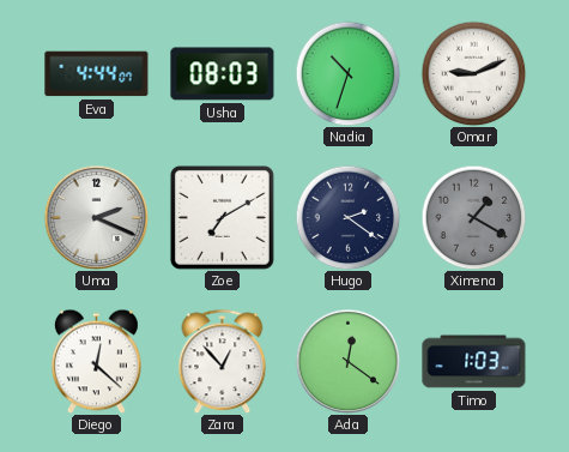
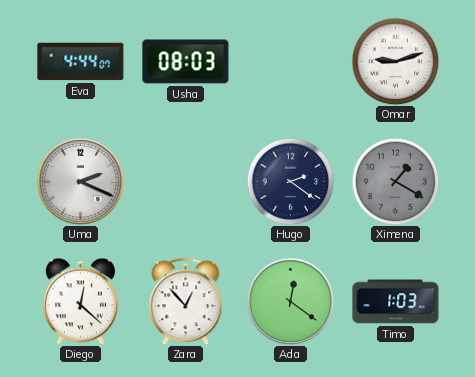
Nadia: 10:33 -> none
Omar: 9:11 -> 9:12
Zoe: 7:10 -> none
